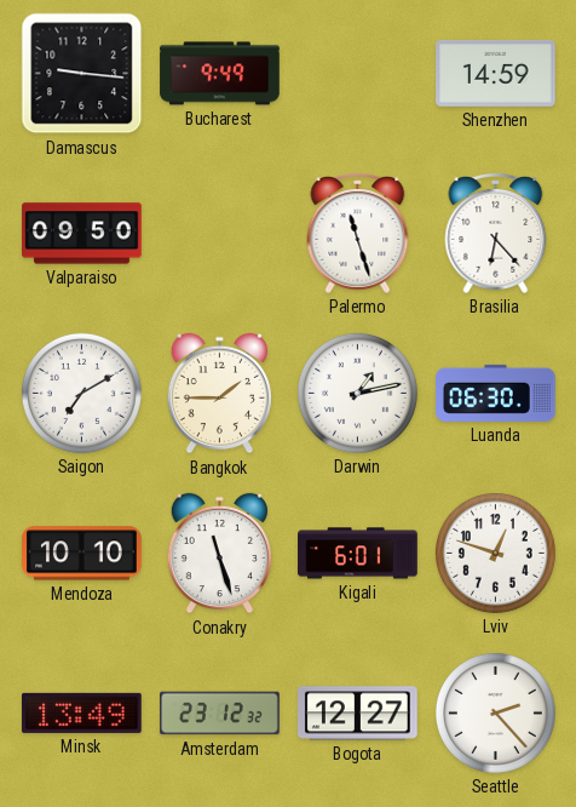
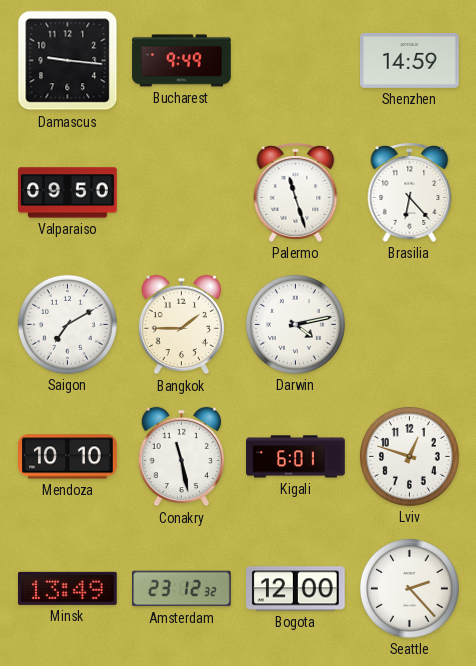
Darwin: 1:13 -> 4:13
Luanda: 06:30 -> none
Conakry: 11:27 -> 11:28
Bogota: 12:27 -> 12:00
